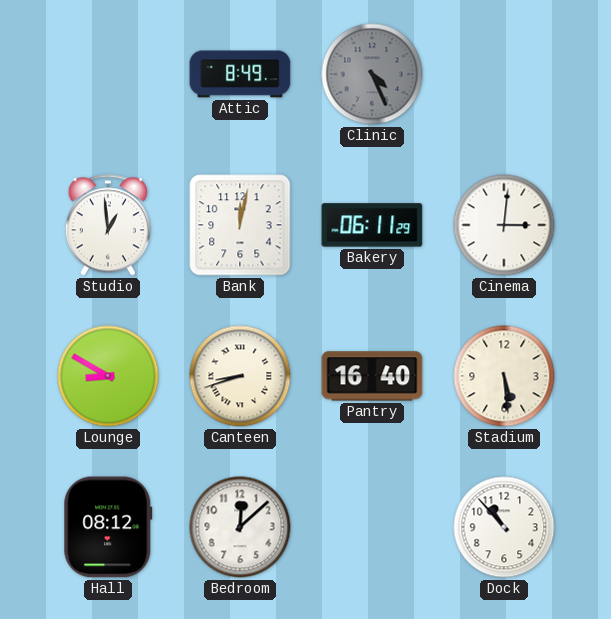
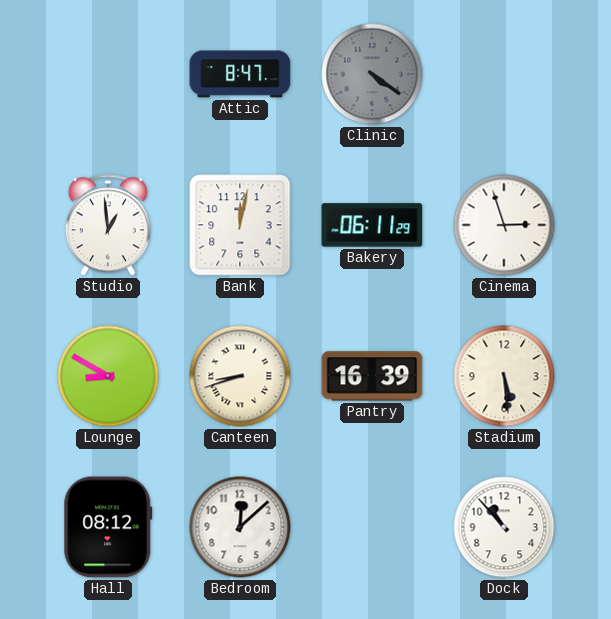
Attic: 8:49 -> 8:47
Clinic: 4:26 -> 4:21
Cinema: 3:01 -> 2:57
Pantry: 16:40 -> 16:39
